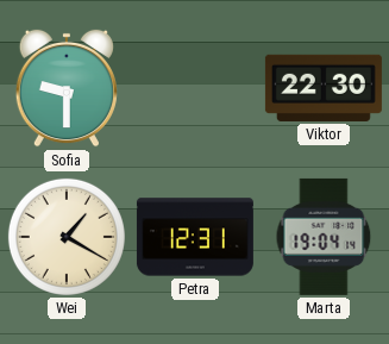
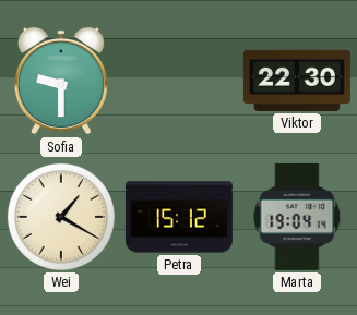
Petra: 12:31 -> 15:12
